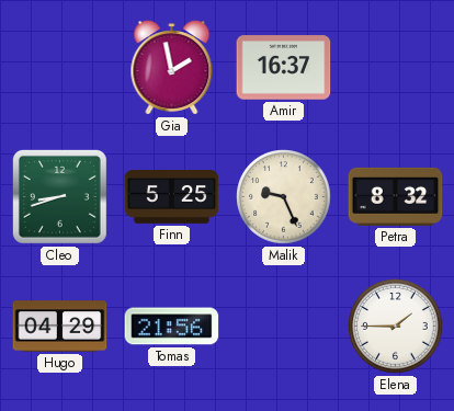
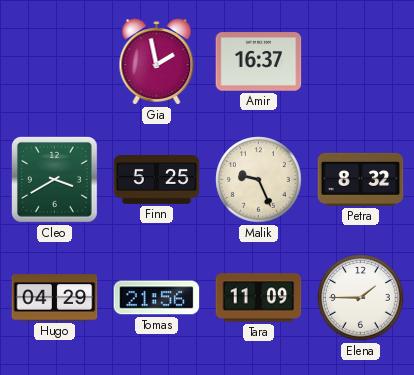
Cleo: 8:42 -> 3:40
Tara: none -> 11:09
